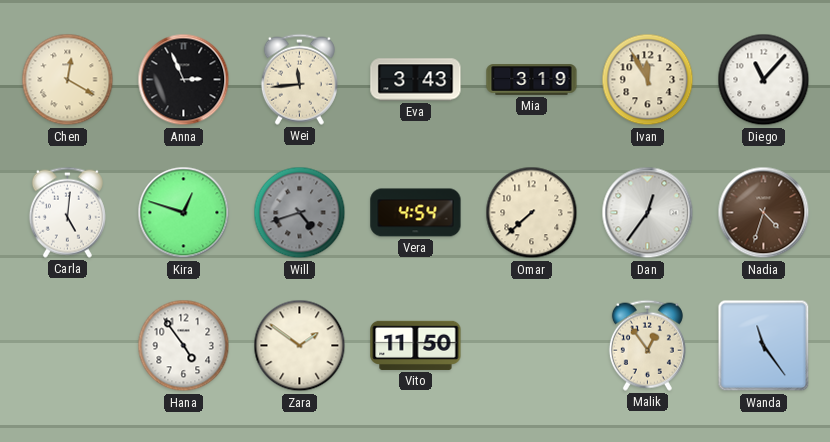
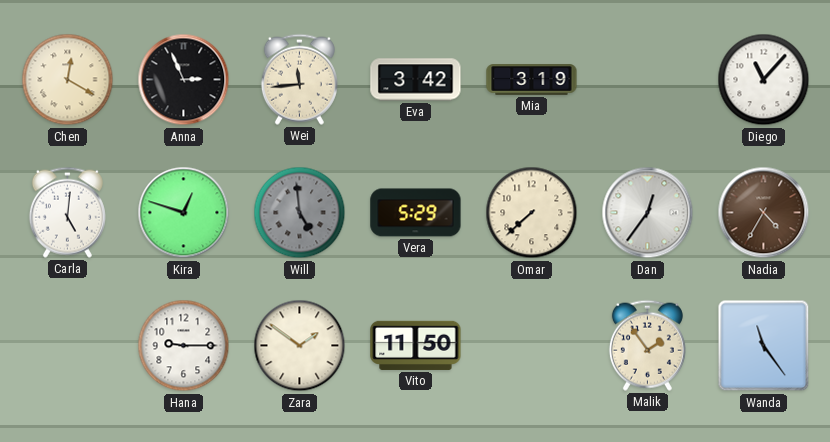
Eva: 3:43 -> 3:42
Ivan: 11:55 -> none
Will: 4:42 -> 4:59
Vera: 4:54 -> 5:29
Nadia: 4:33 -> 4:35
Hana: 4:54 -> 9:15
Malik: 12:54 -> 1:54
